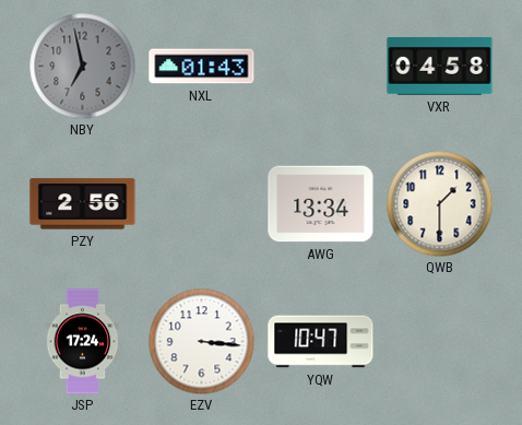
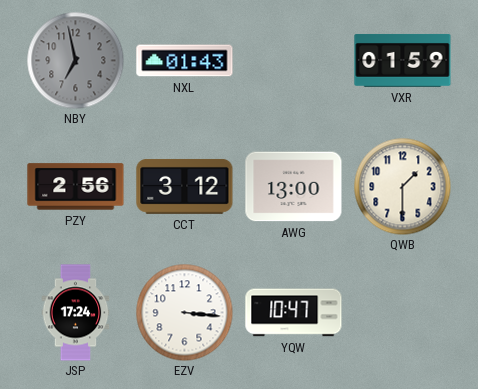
VXR: 04:58 -> 01:59
CCT: none -> 3:12
AWG: 13:34 -> 13:00
